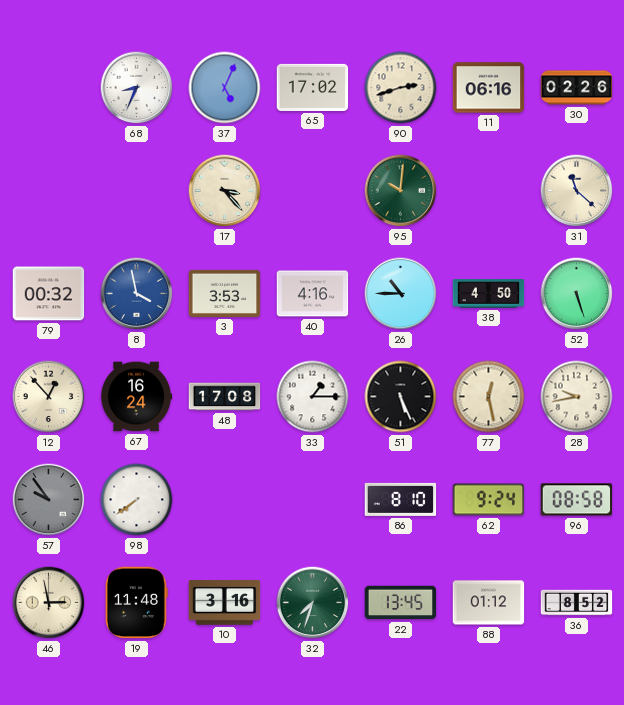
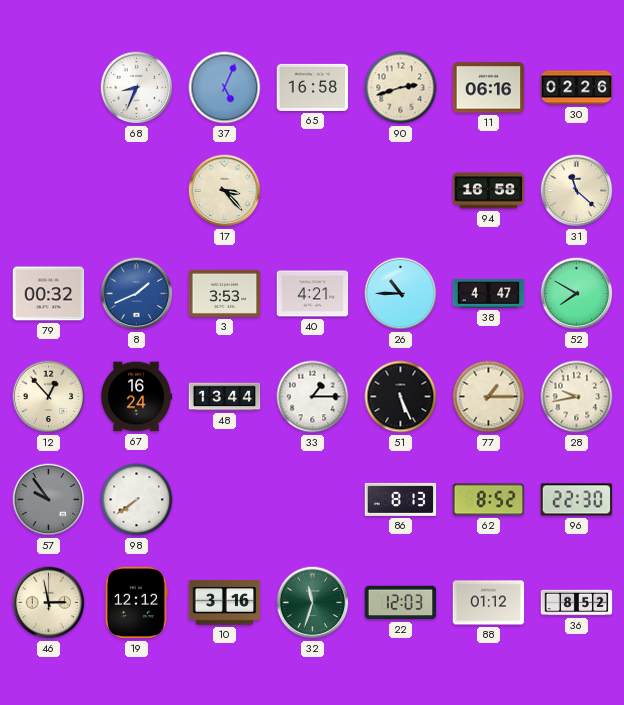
65: 17:02 -> 16:58
95: 10:01 -> none
94: none -> 16:58
8: 3:58 -> 1:41
40: 4:16 -> 4:21
38: 4:50 -> 4:47
52: 5:27 -> 7:50
48: 17:08 -> 13:44
77: 12:28 -> 1:15
86: 8:10 -> 8:13
62: 9:24 -> 8:52
96: 08:58 -> 22:30
19: 11:48 -> 12:12
32: 7:33 -> 11:33
22: 13:45 -> 12:03
